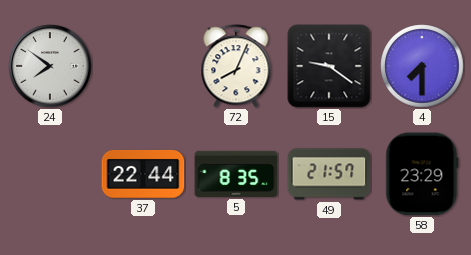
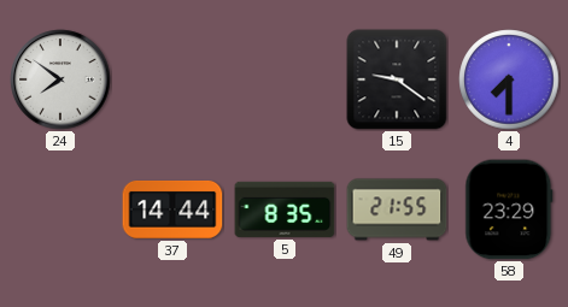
72: 8:04 -> none
37: 22:44 -> 14:44
49: 21:57 -> 21:55
